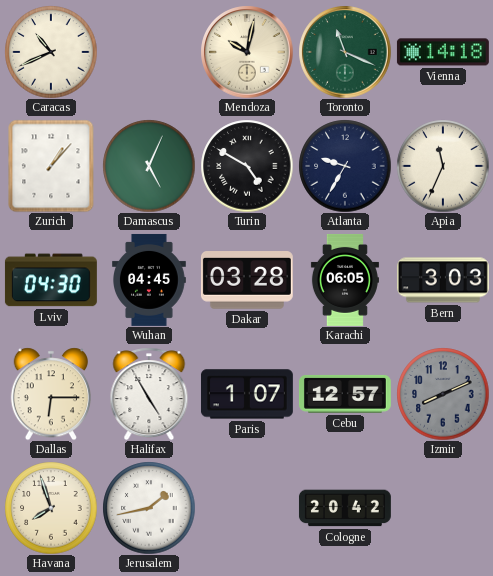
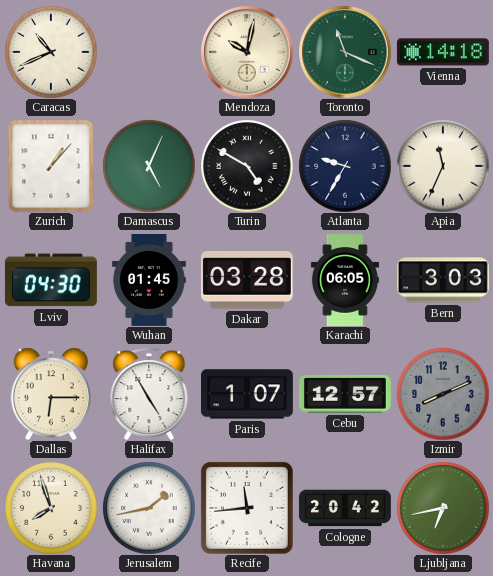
Wuhan: 04:45 -> 01:45
Recife: none -> 11:44
Ljubljana: none -> 6:43
